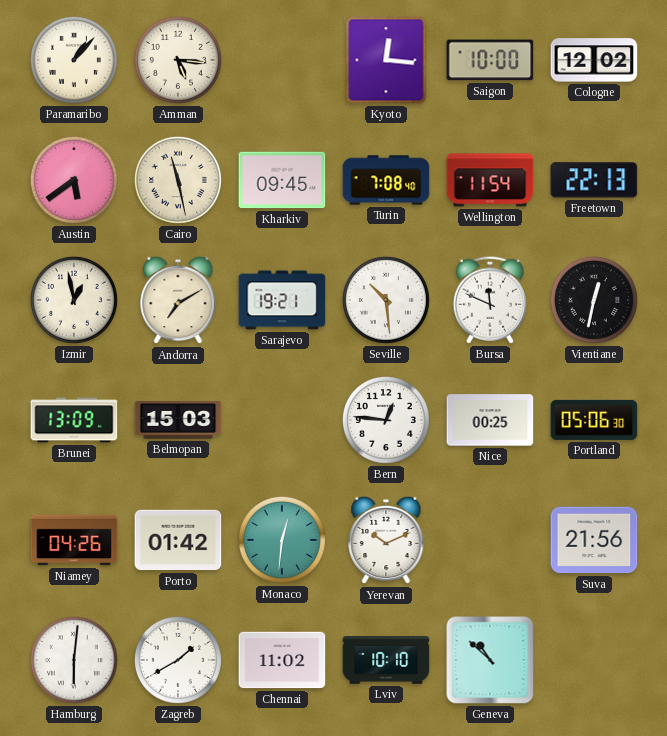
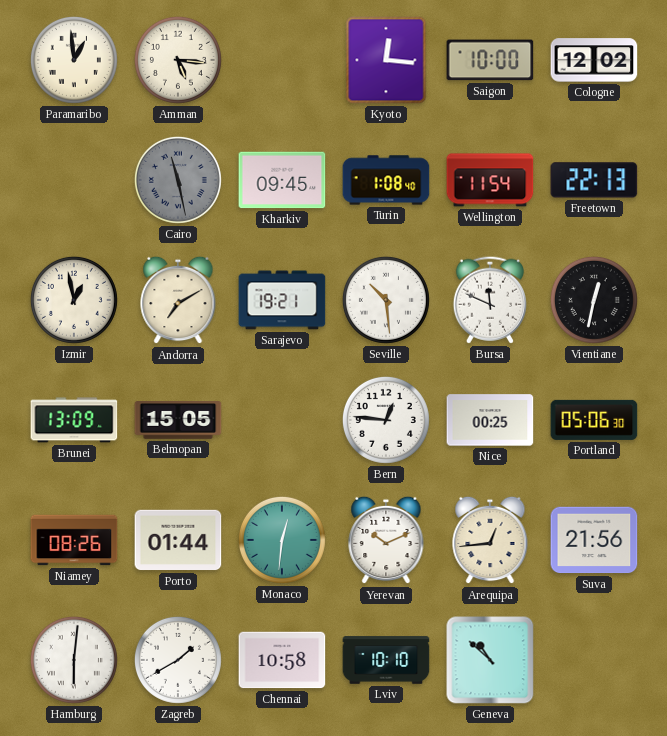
Paramaribo: 1:07 -> 12:59
Austin: 5:39 -> none
Cairo dial: cream -> grey
Turin: 7:08 -> 1:08
Belmopan: 15:03 -> 15:05
Niamey: 04:26 -> 08:26
Porto: 01:42 -> 01:44
Arequipa: none -> 12:44
Chennai: 11:02 -> 10:58
